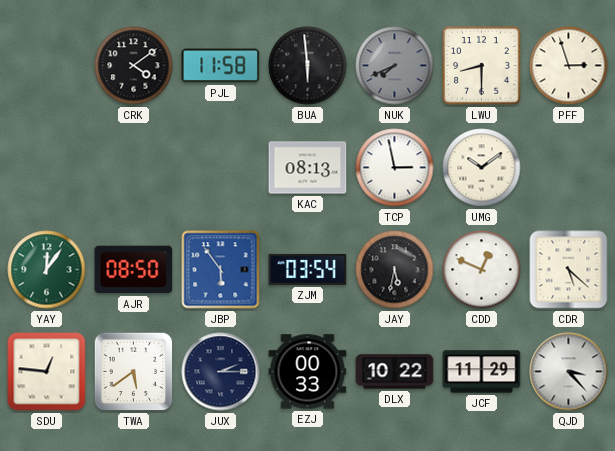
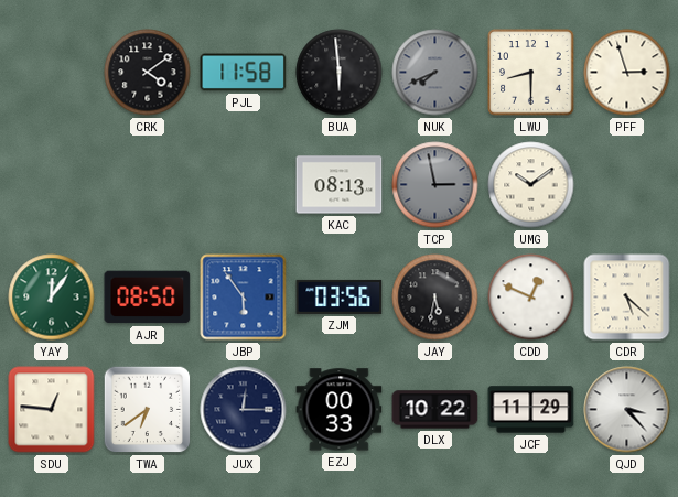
TCP dial: white -> grey
ZJM: 03:54 -> 03:56
TWA: 5:39 -> 6:39
JUX: 2:15 -> 12:15
